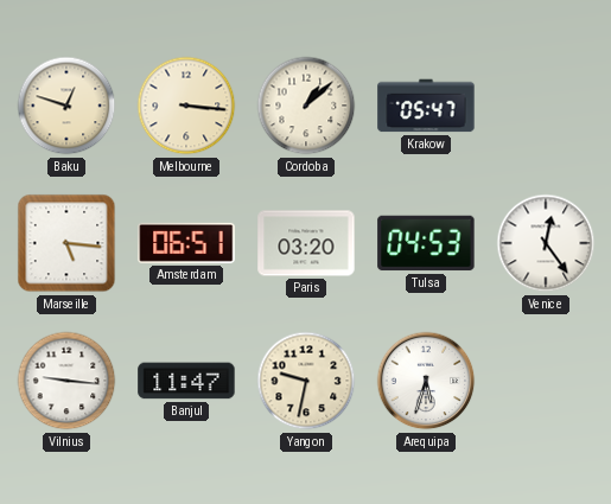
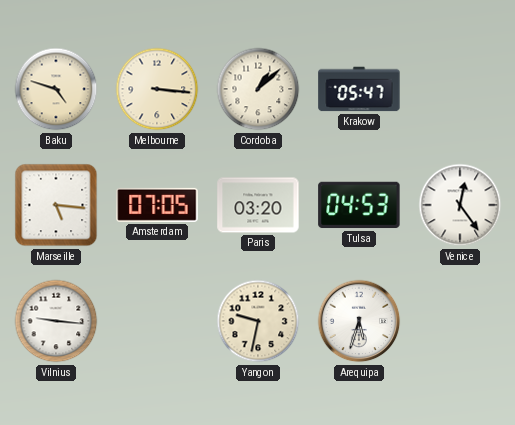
Baku: 12:48 -> 4:48
Amsterdam: 06:51 -> 07:05
Banjul: 11:47 -> none
